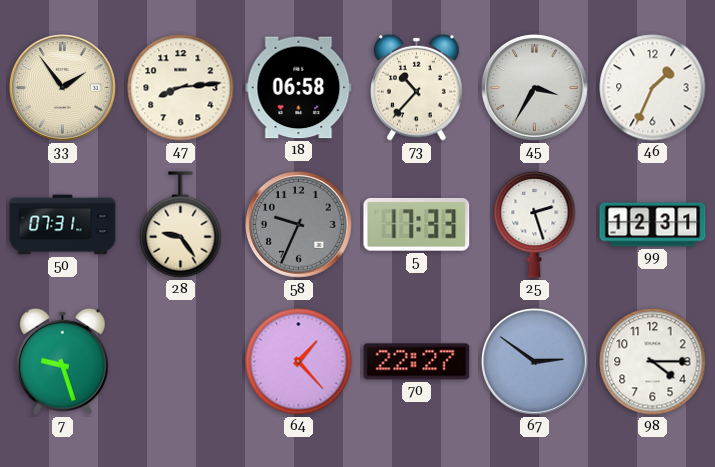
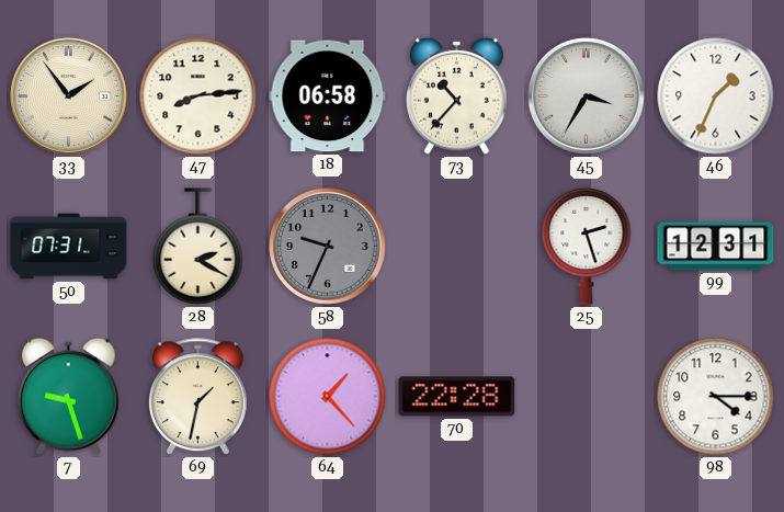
28: 9:24 -> 2:20
5: 17:33 -> none
69: none -> 1:32
70: 22:27 -> 22:28
67: 2:51 -> none
